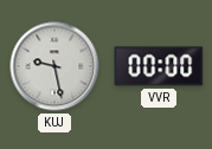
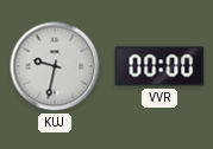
KUJ: 9:28 -> 9:32
